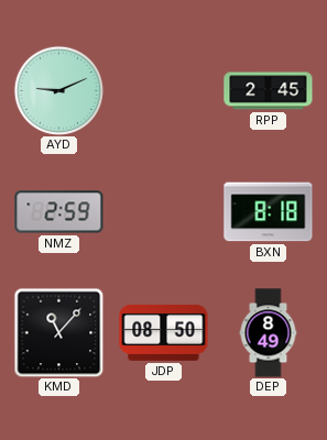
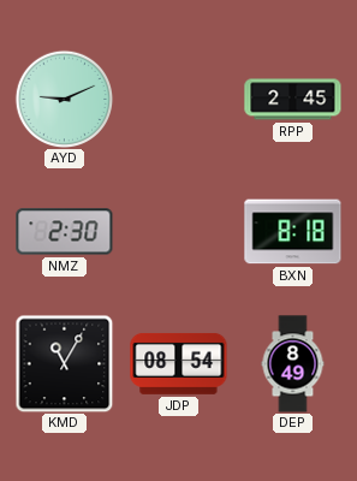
NMZ: 2:59 -> 2:30
KMD: 11:07 -> 11:05
JDP: 08:50 -> 08:54
